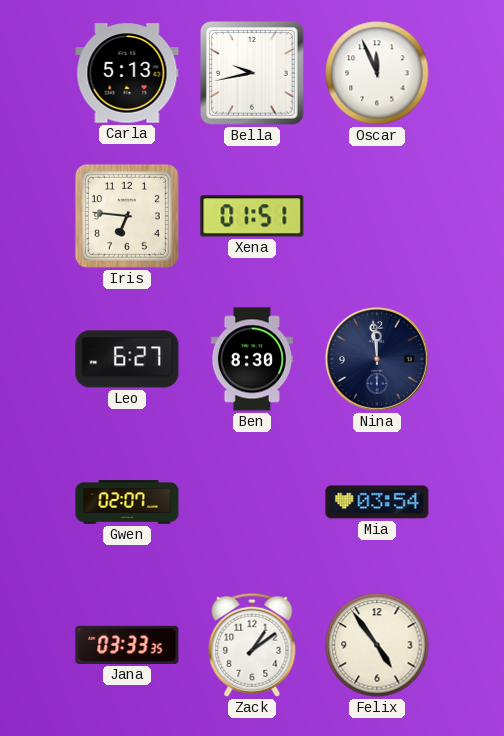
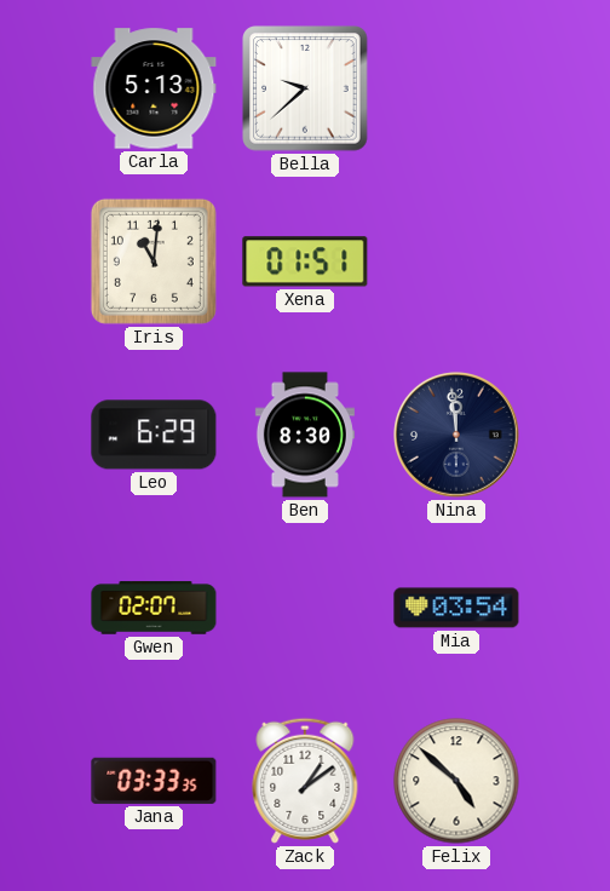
Bella: 9:43 -> 9:38
Oscar: 11:56 -> none
Iris: 6:46 -> 11:01
Leo: 6:27 -> 6:29
Felix: 4:54 -> 4:52
